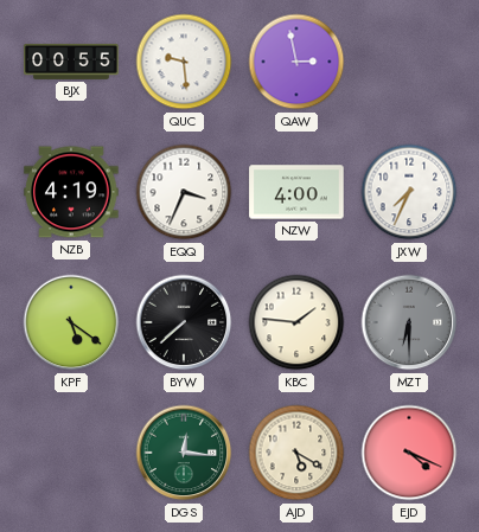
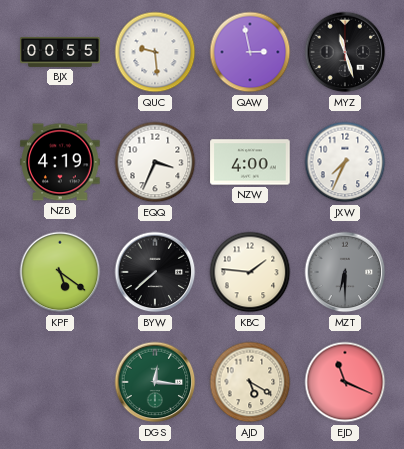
MYZ: none -> 11:27
EJD: 4:19 -> 11:19
